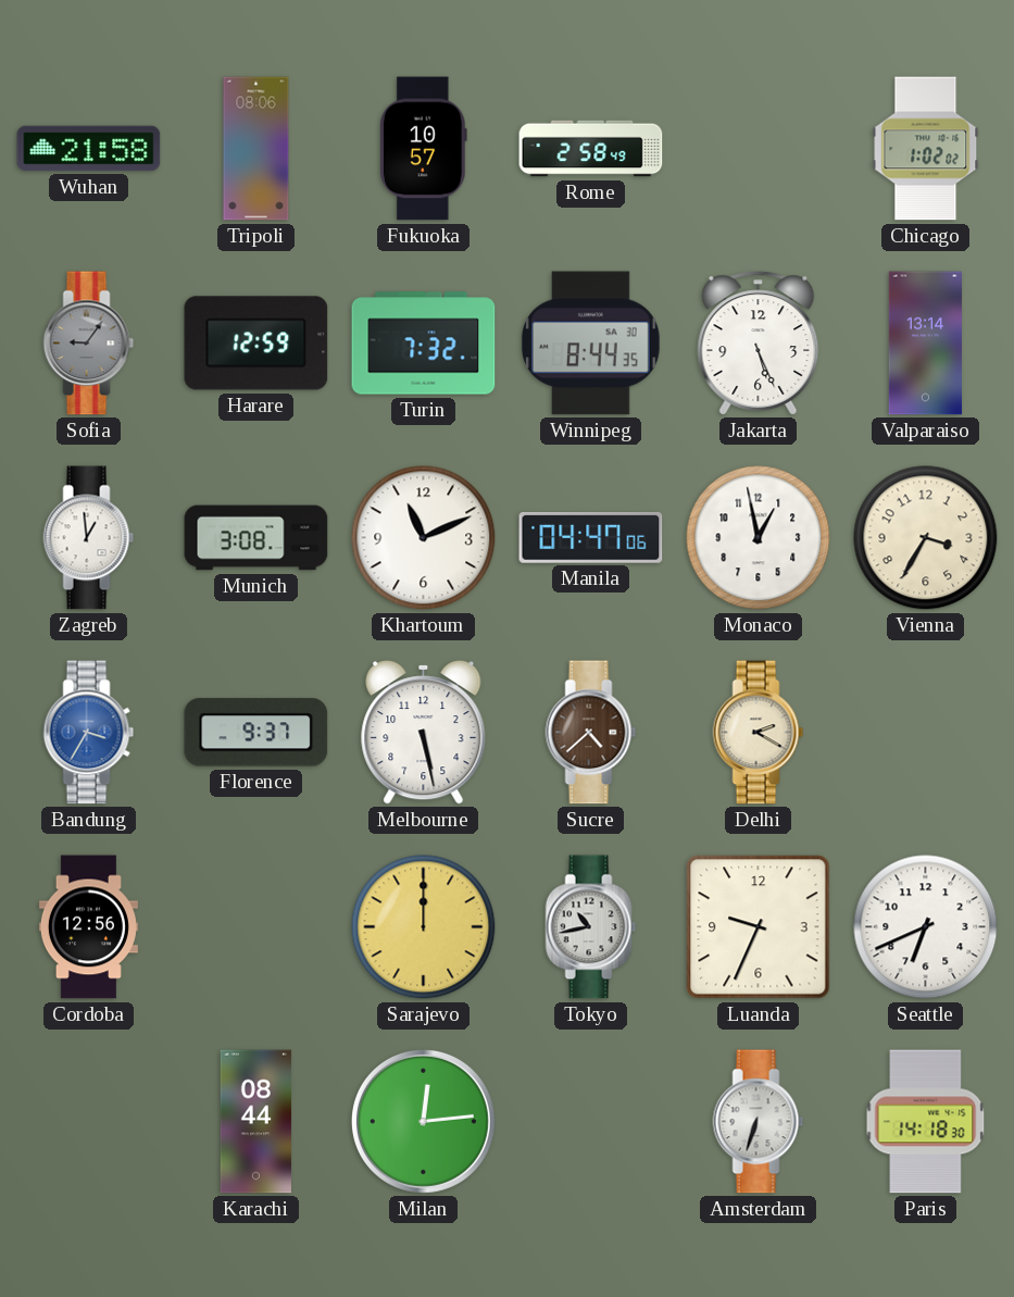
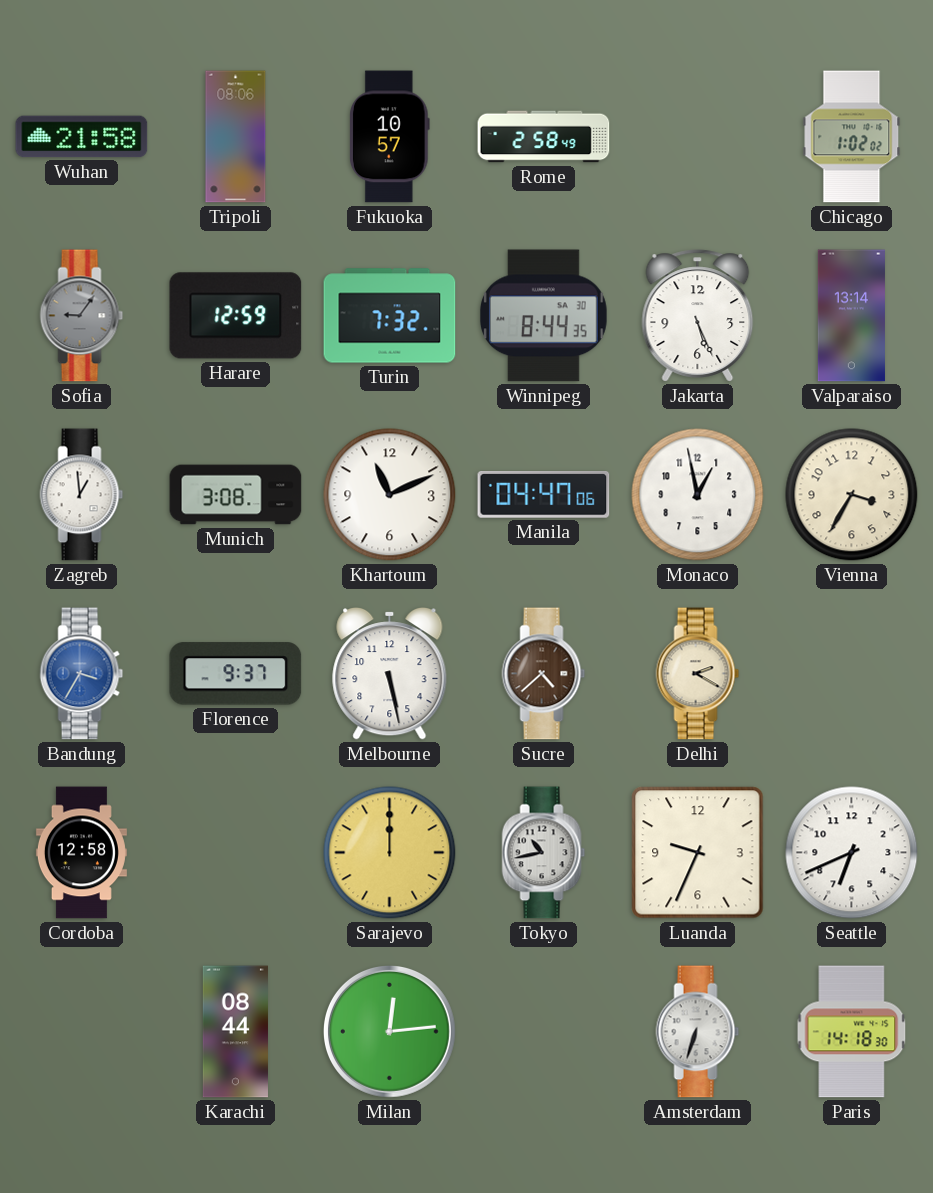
Cordoba: 12:56 -> 12:58
